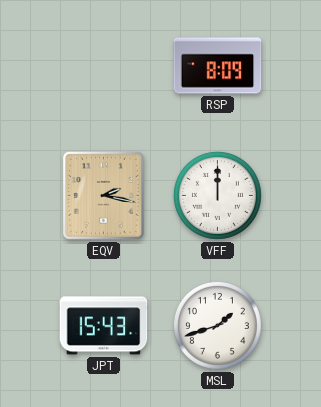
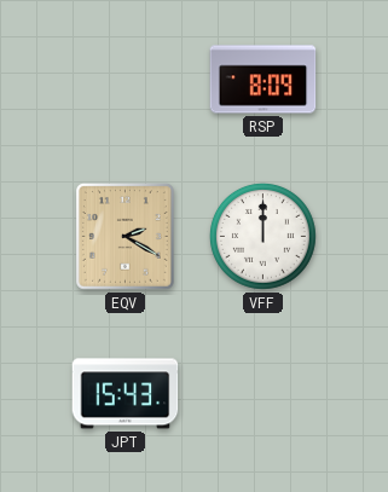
EQV: 2:17 -> 2:20
MSL: 1:42 -> none
